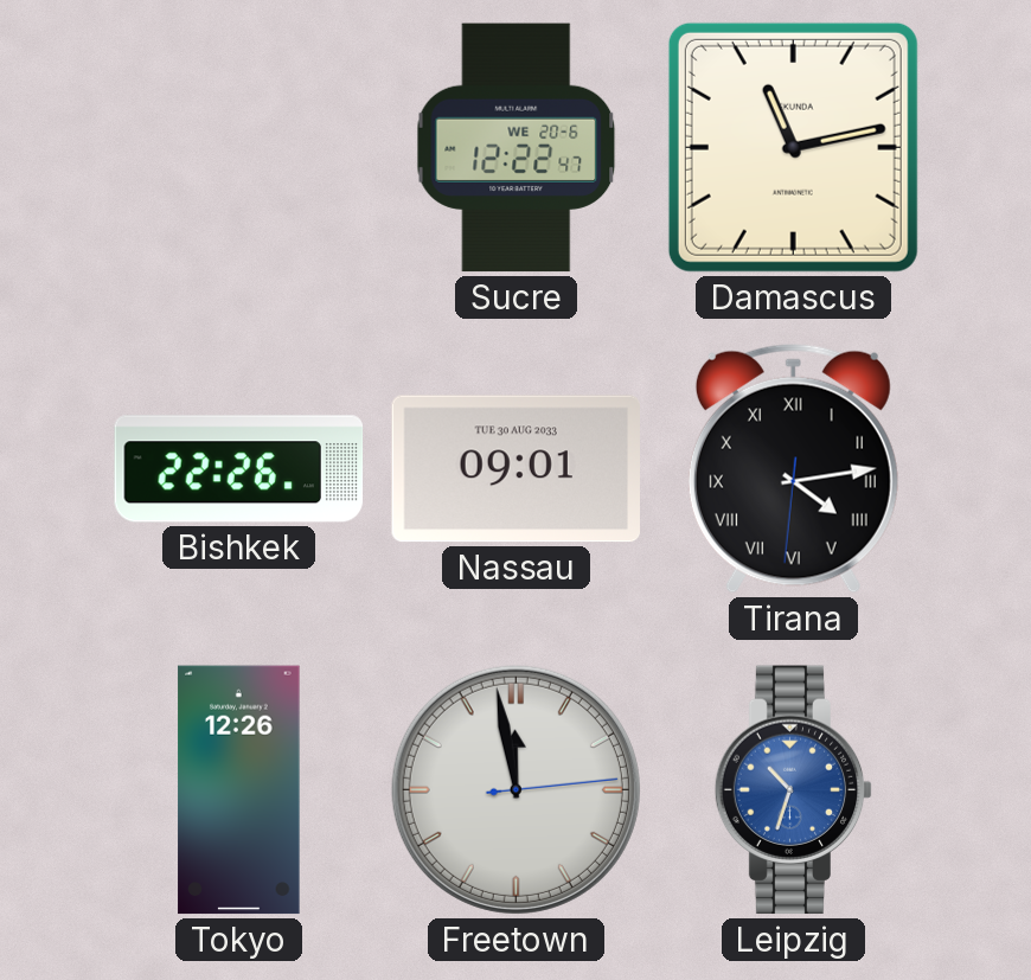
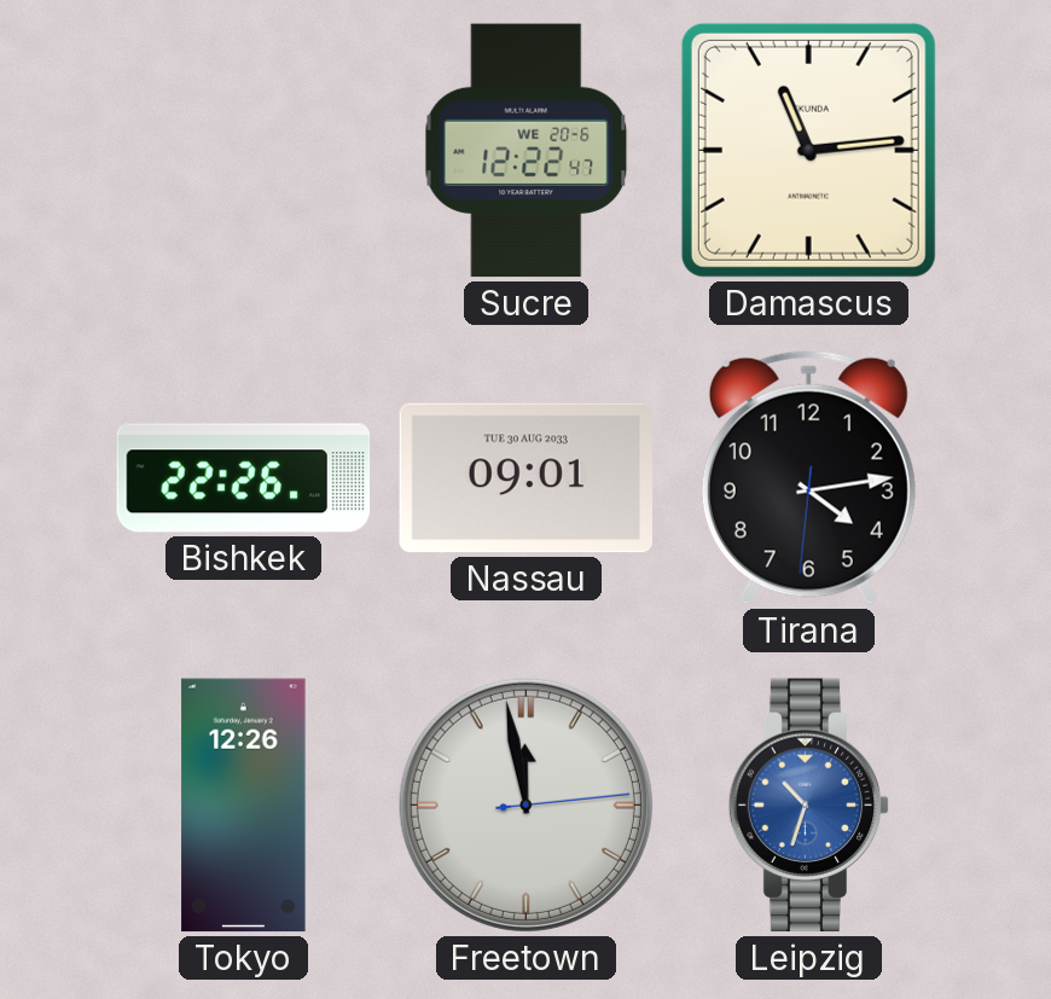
Damascus: 11:13 -> 11:14
Tirana numerals: Roman -> Arabic
